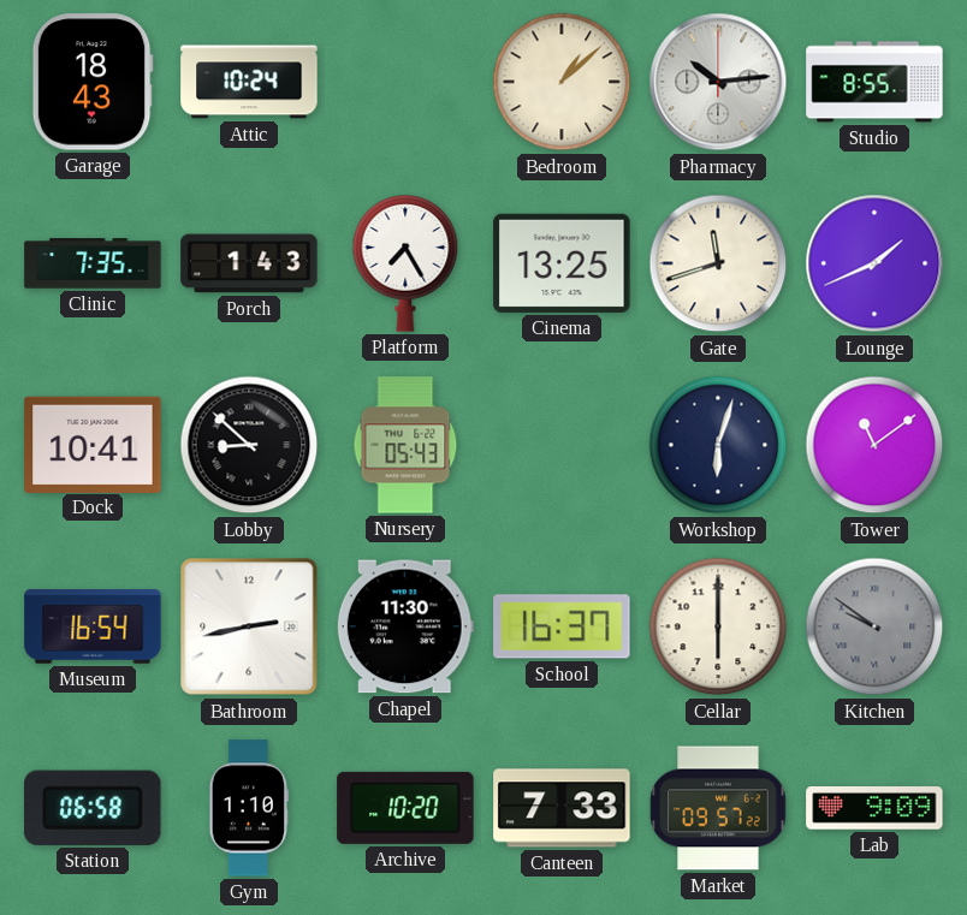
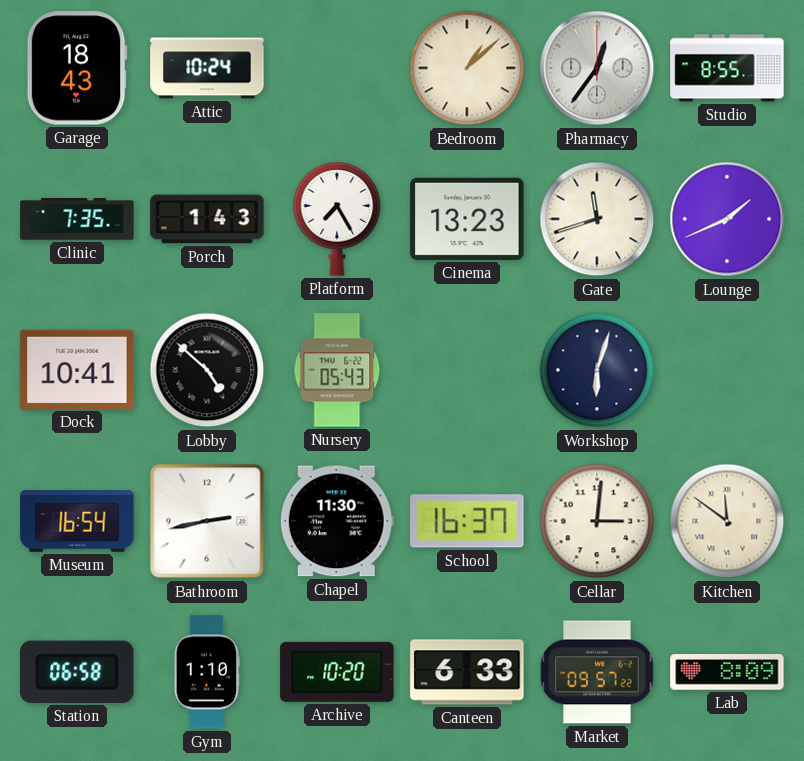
Pharmacy: 10:14 -> 12:36
Cinema: 13:25 -> 13:23
Lobby: 8:52 -> 4:52
Tower: 11:09 -> none
Cellar: 6:00 -> 3:01
Kitchen: 9:51 -> 11:51
Kitchen dial: grey -> cream
Canteen: 7:33 -> 6:33
Lab: 9:09 -> 8:09
